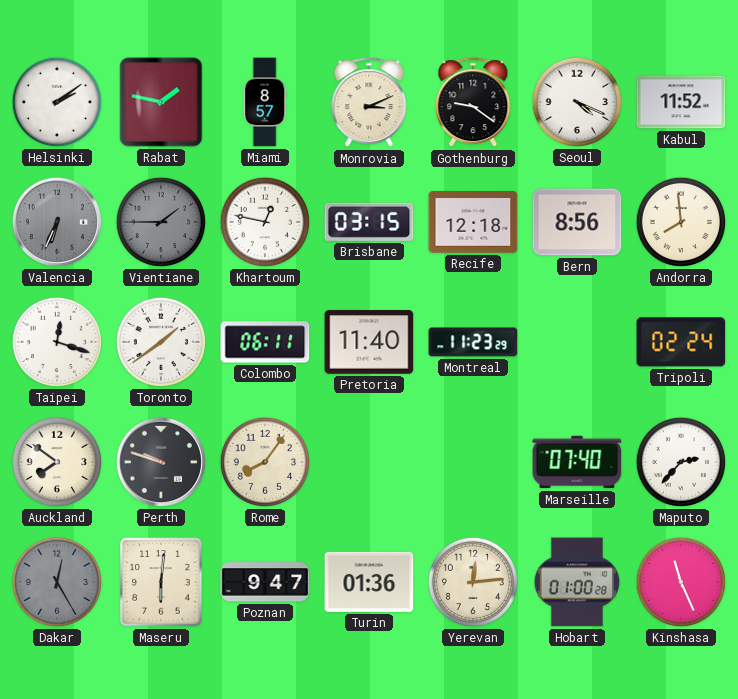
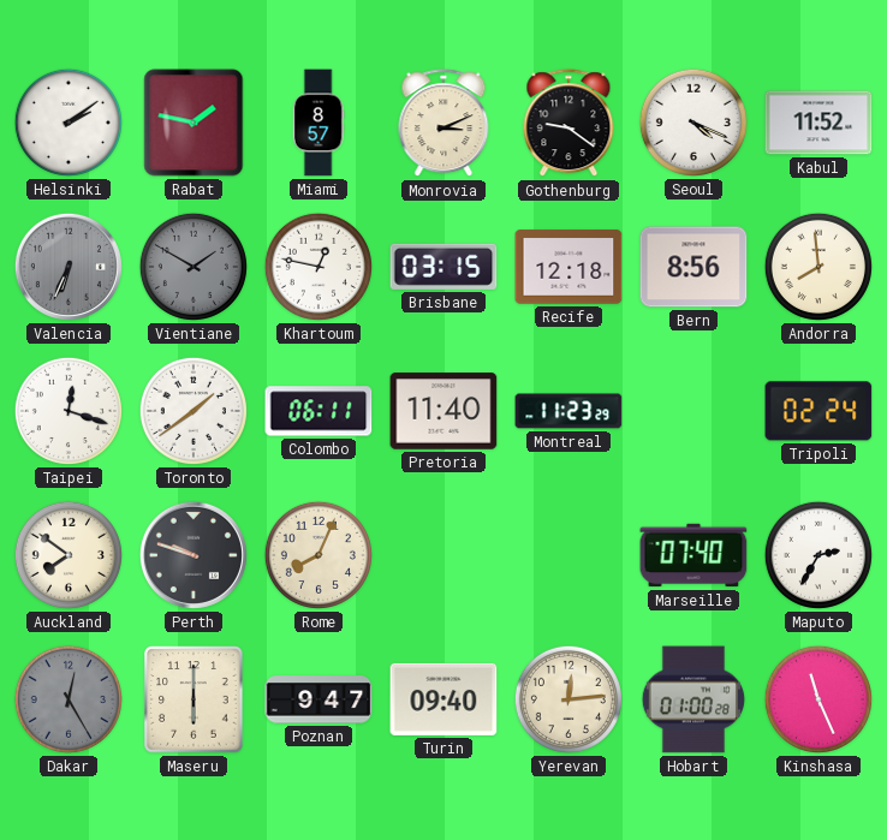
Vientiane: 1:45 -> 1:50
Rome: 8:06 -> 8:04
Maputo: 2:37 -> 2:35
Maseru: 6:01 -> 6:00
Turin: 01:36 -> 09:40
